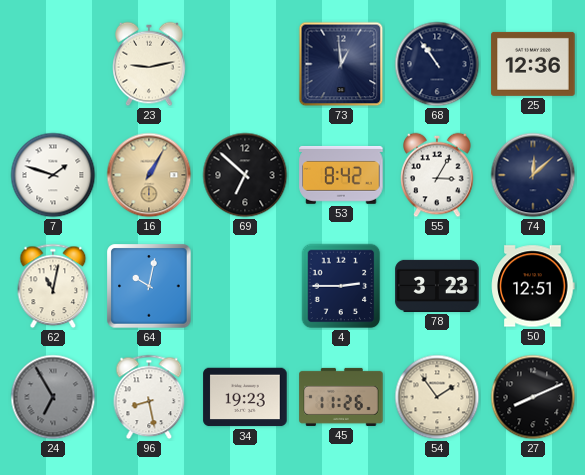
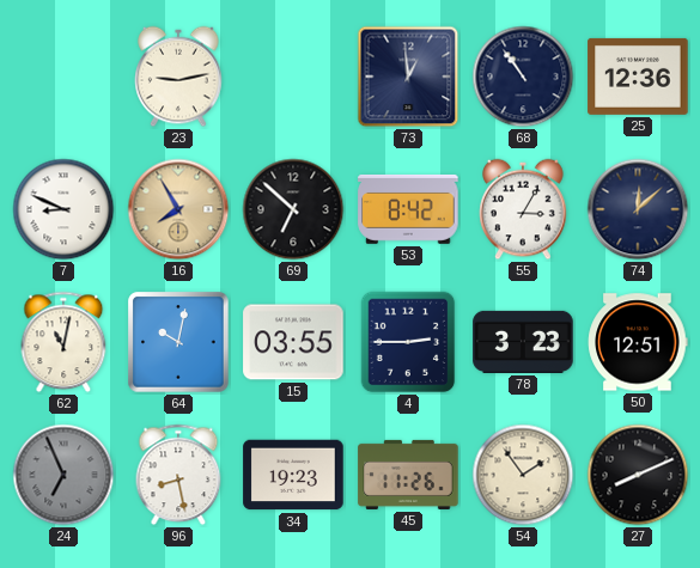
7: 1:48 -> 8:49
16: 1:05 -> 7:55
15: none -> 03:55
24: 6:55 -> 6:56
